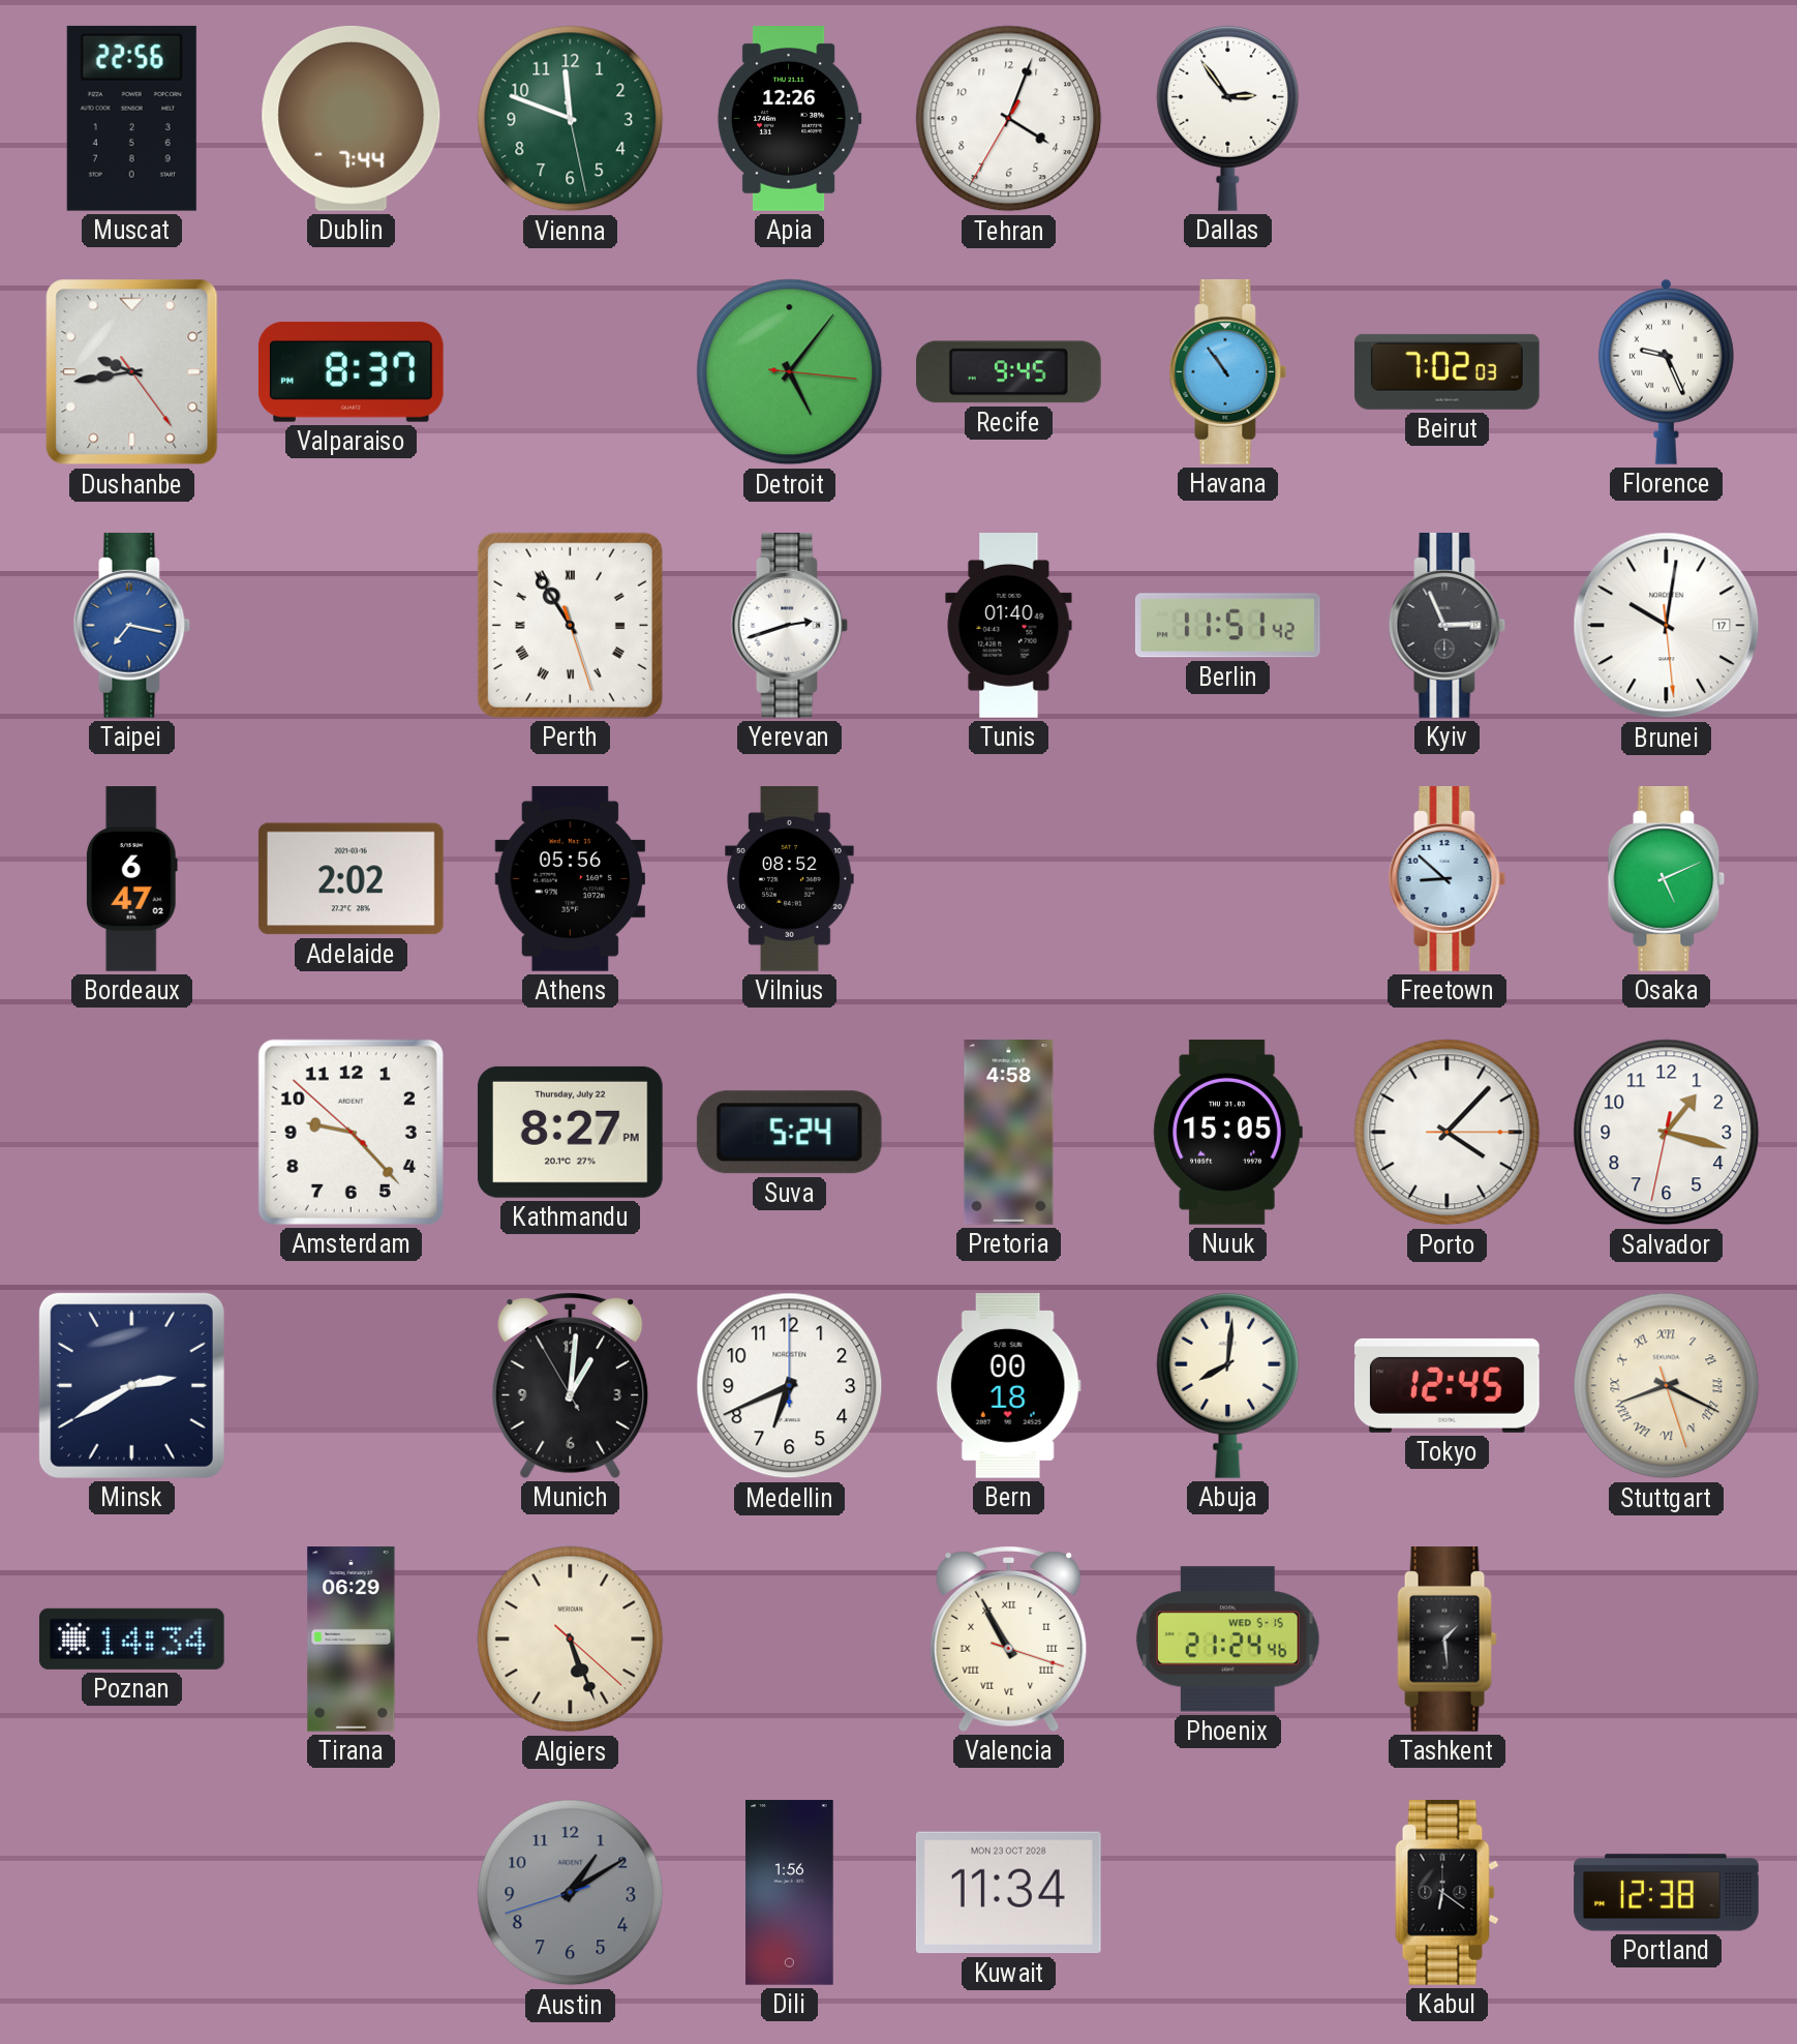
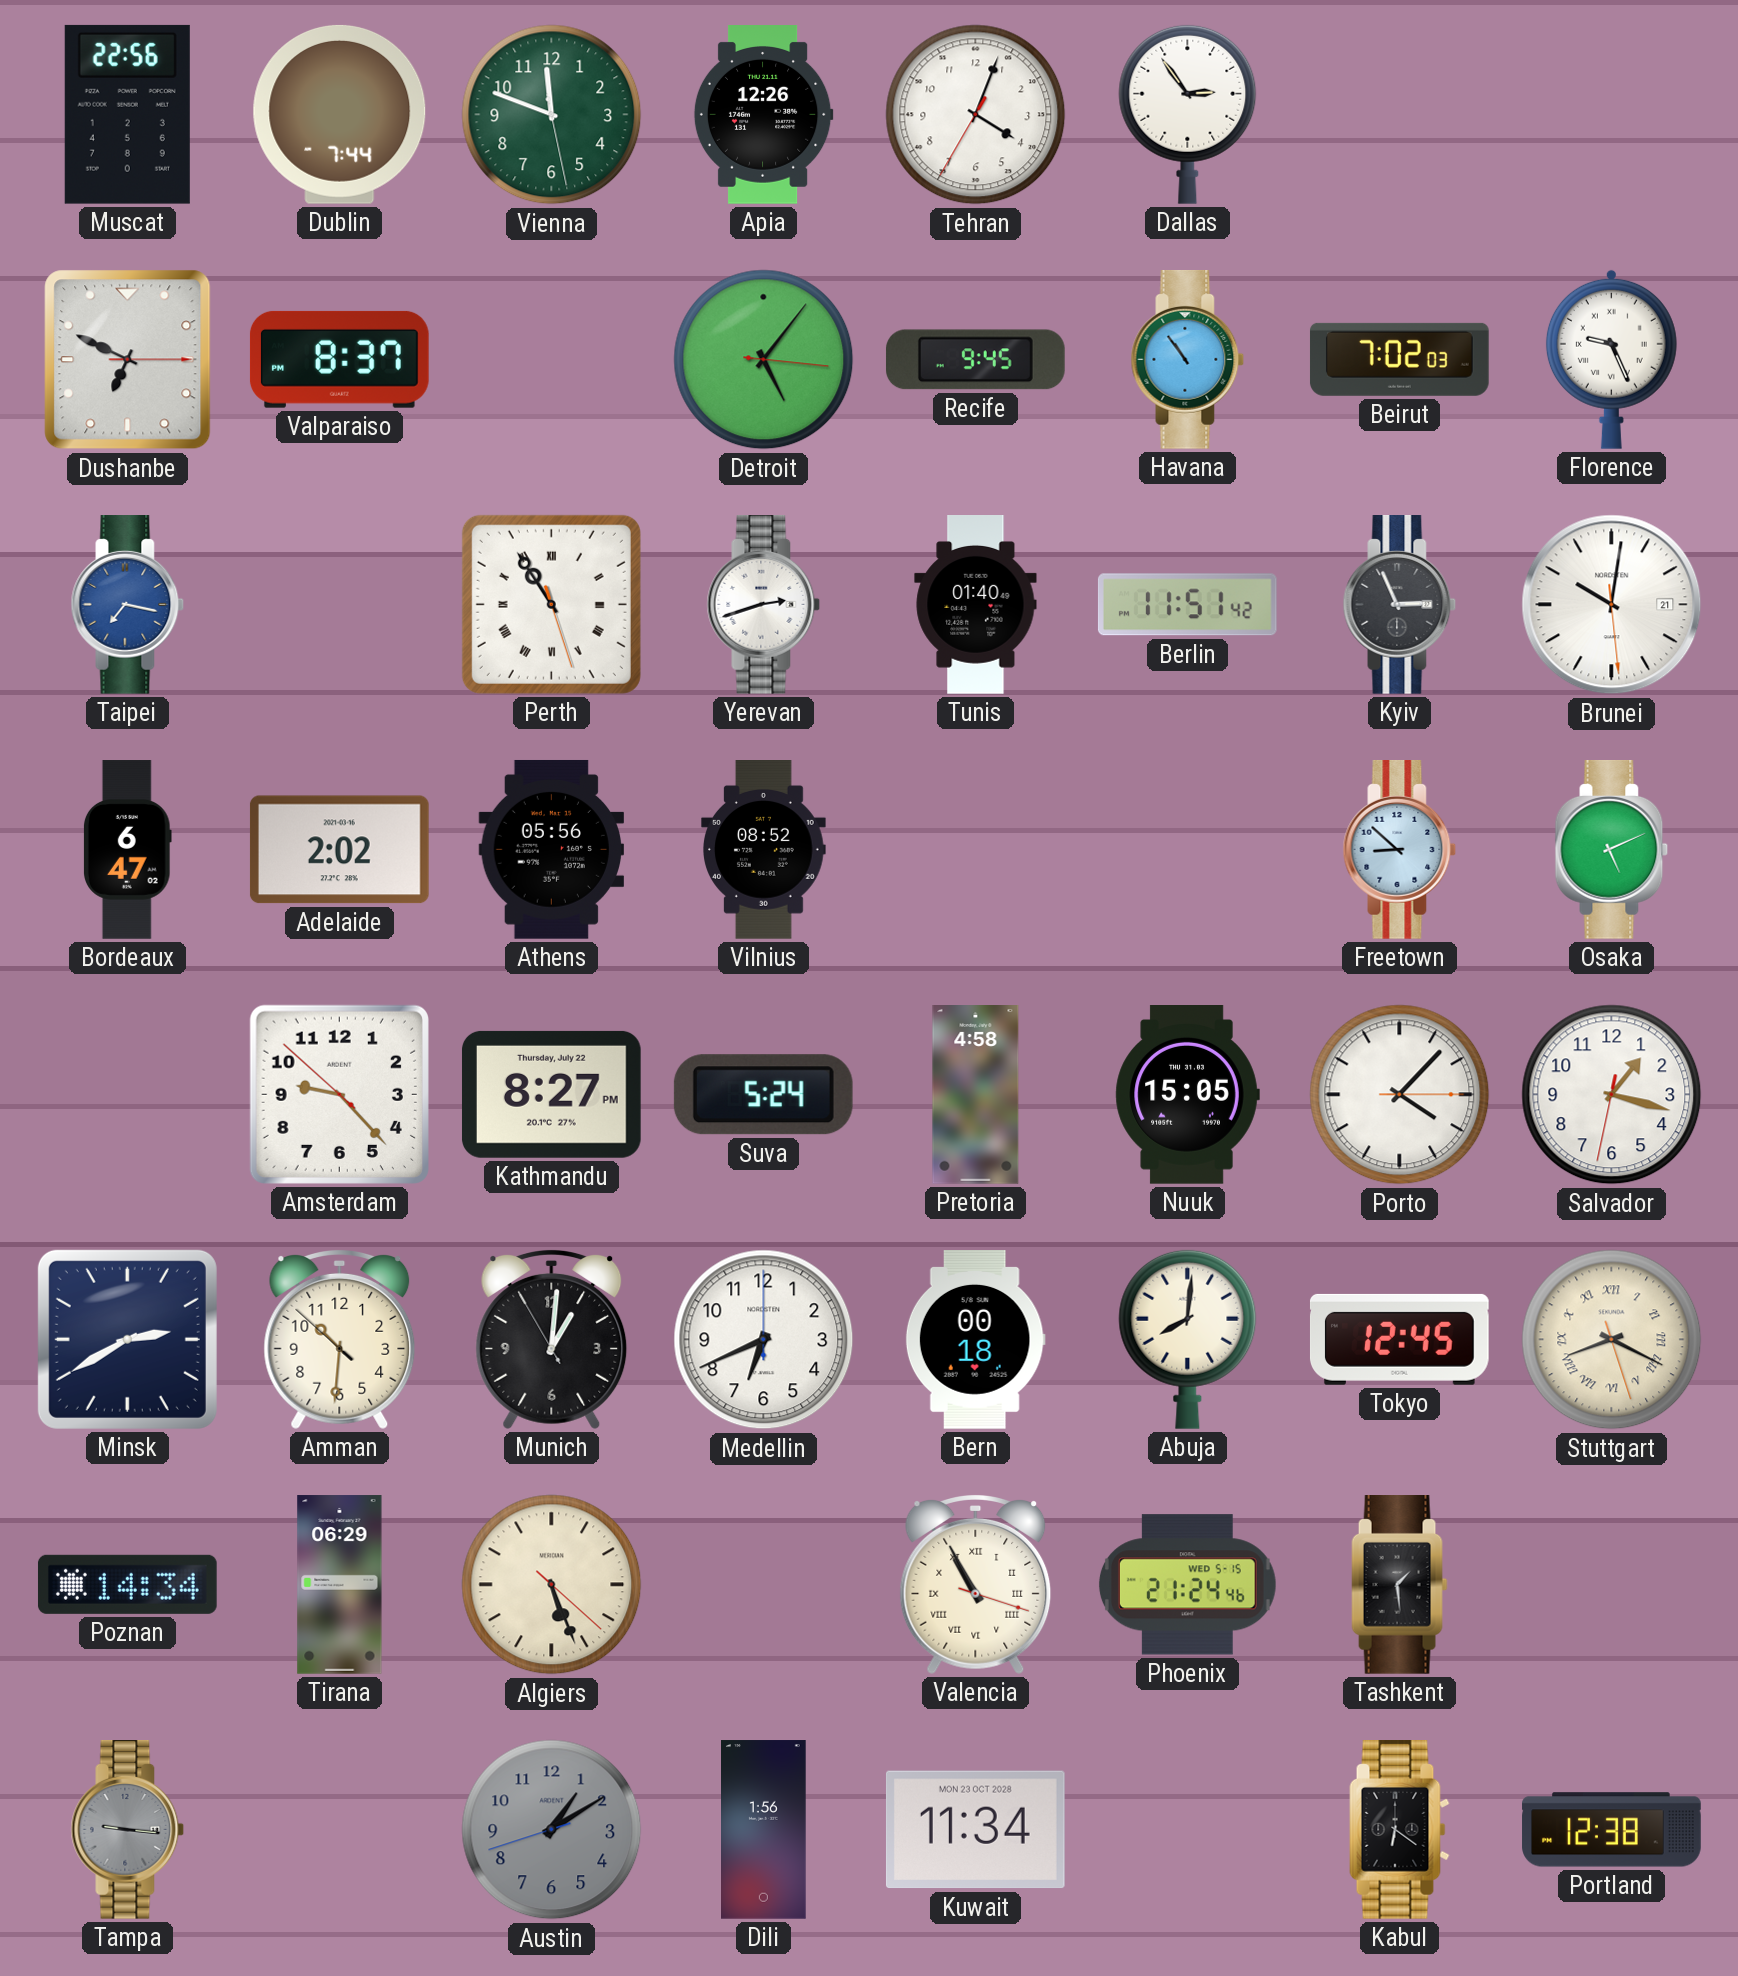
Dushanbe: 9:43 -> 6:49
Brunei date: 17 -> 21
Amman: none -> 10:30
Tampa: none -> 9:16
